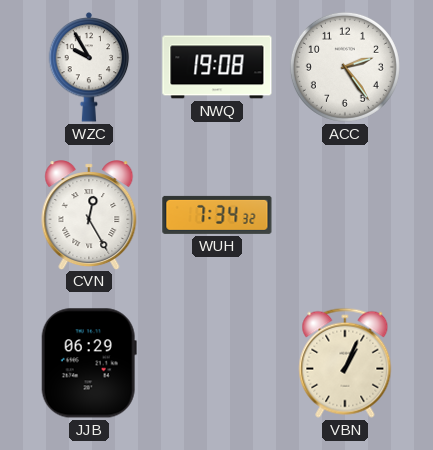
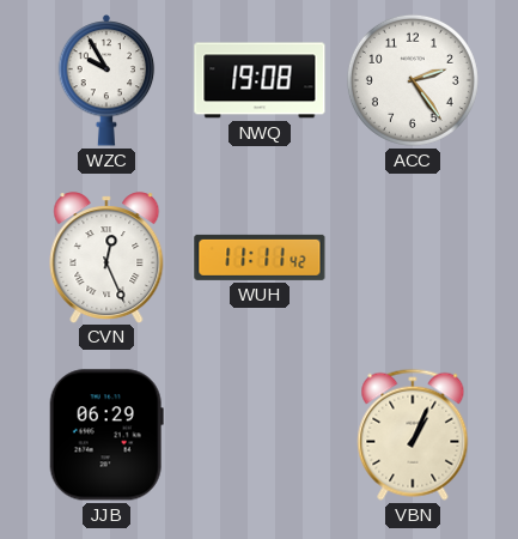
CVN: 12:25 -> 12:26
WUH: 7:34 -> 11:11
